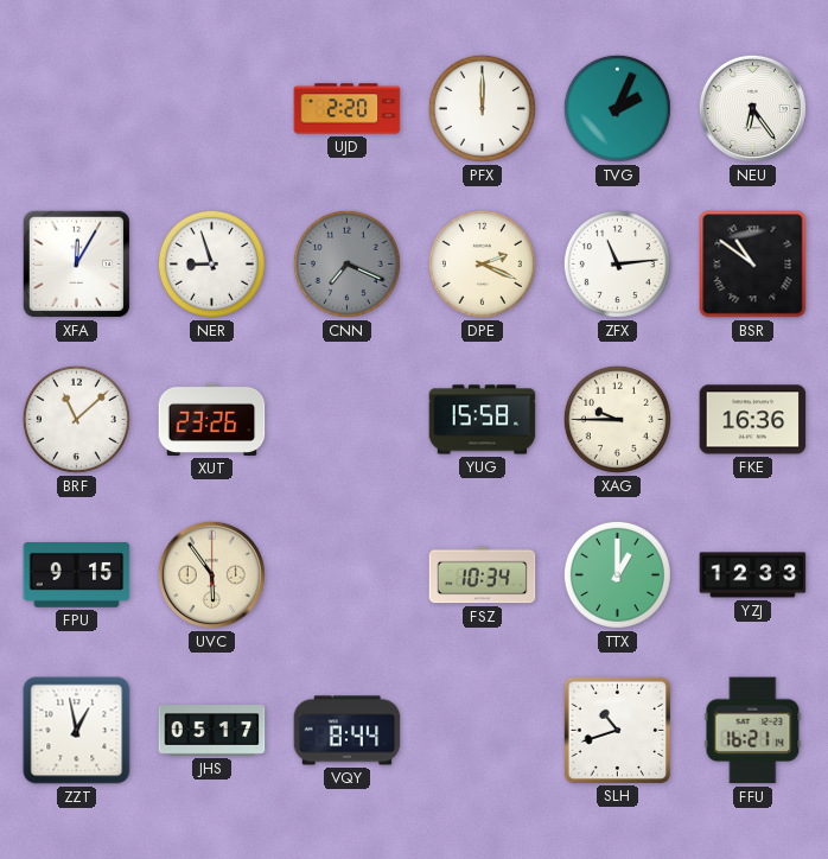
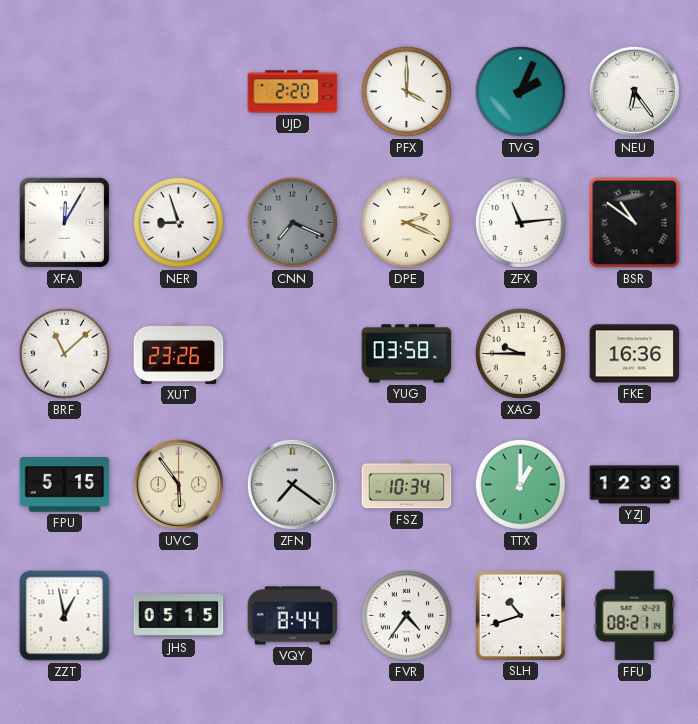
PFX: 12:00 -> 4:00
YUG: 15:58 -> 03:58
FPU: 9:15 -> 5:15
ZFN: none -> 7:21
JHS: 05:17 -> 05:15
FVR: none -> 4:36
FFU: 16:21 -> 08:21
